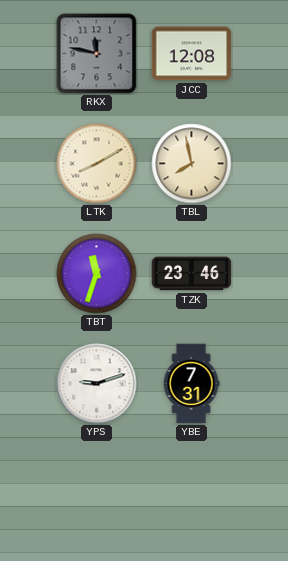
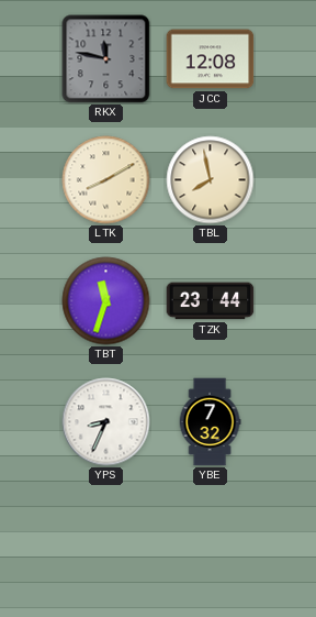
TZK: 23:46 -> 23:44
YPS: 9:12 -> 8:34
YBE: 7:31 -> 7:32
